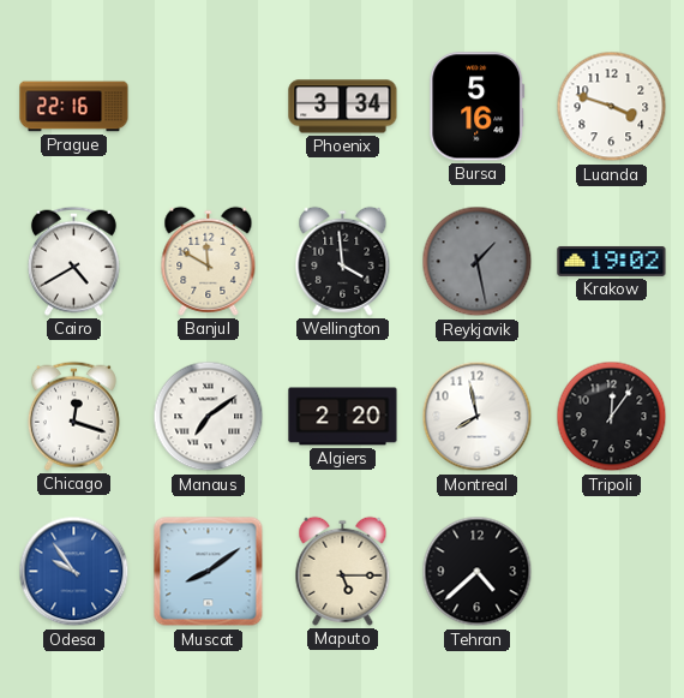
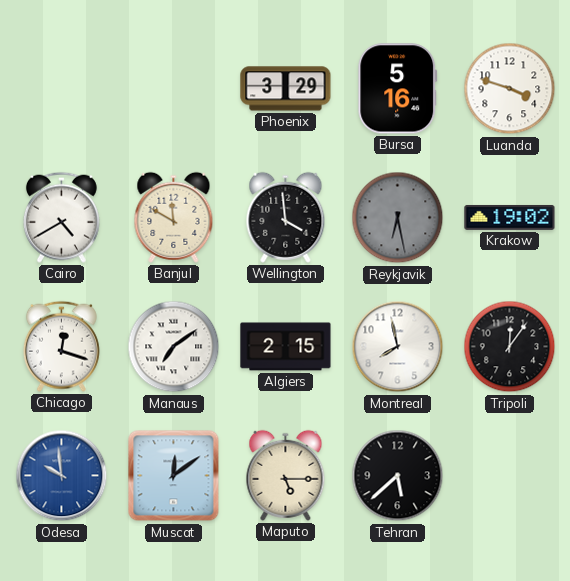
Prague: 22:16 -> none
Phoenix: 3:34 -> 3:29
Reykjavik: 1:28 -> 6:28
Algiers: 2:20 -> 2:15
Odesa: 9:54 -> 9:59
Muscat: 8:09 -> 12:09
Tehran: 4:38 -> 5:38
